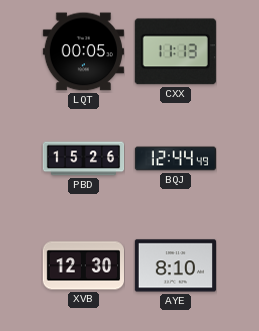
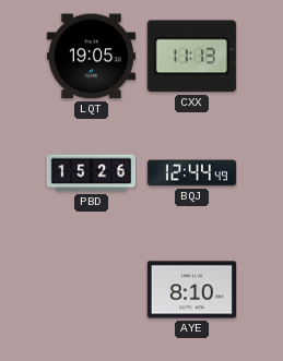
LQT: 00:05 -> 19:05
XVB: 12:30 -> none
